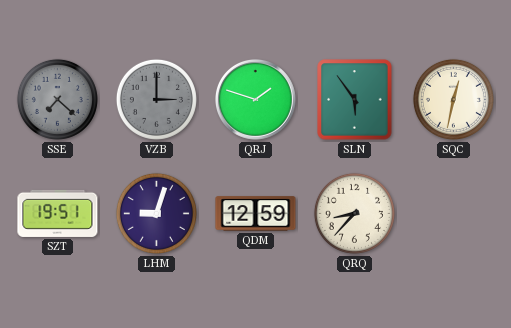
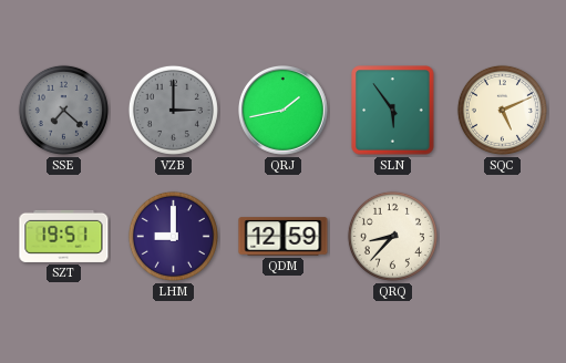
QRJ: 1:48 -> 1:43
SQC: 12:32 -> 5:11
LHM: 9:03 -> 9:00
